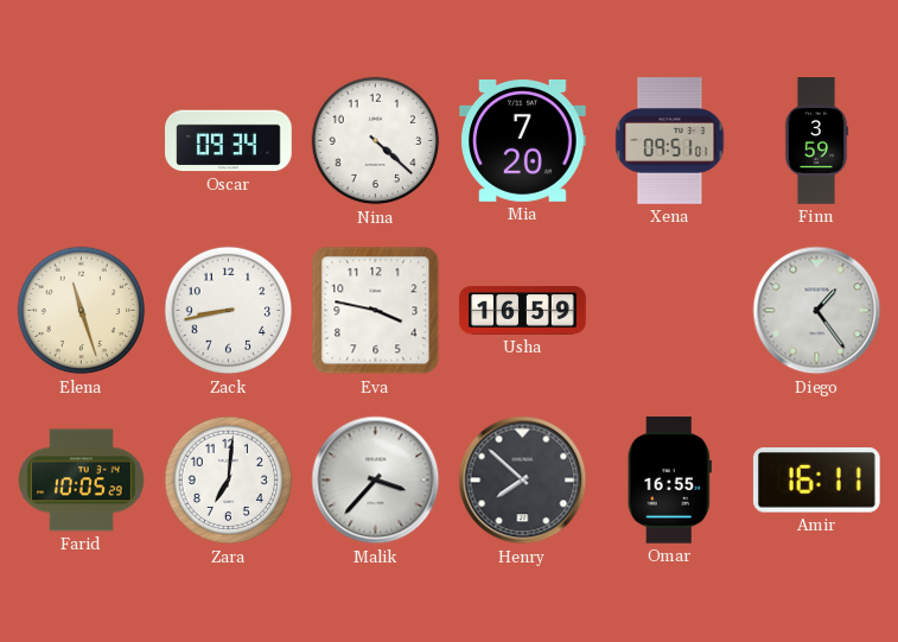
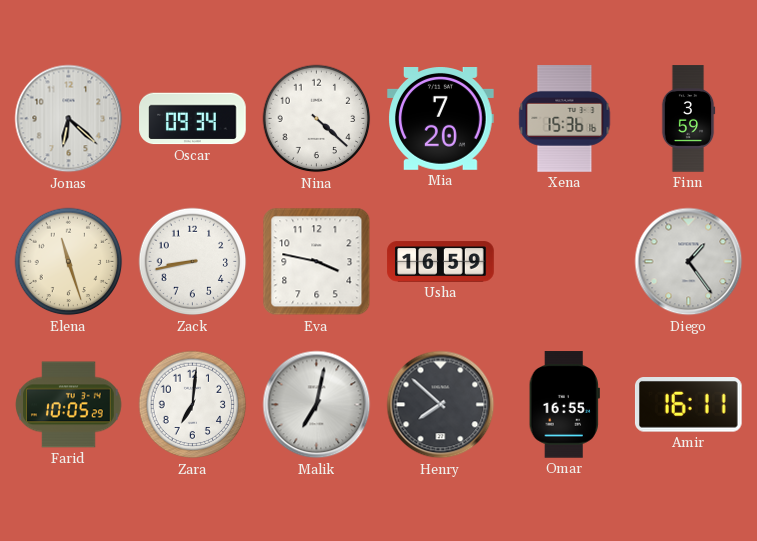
Jonas: none -> 6:22
Xena: 09:51 -> 15:36
Malik: 3:37 -> 7:02
